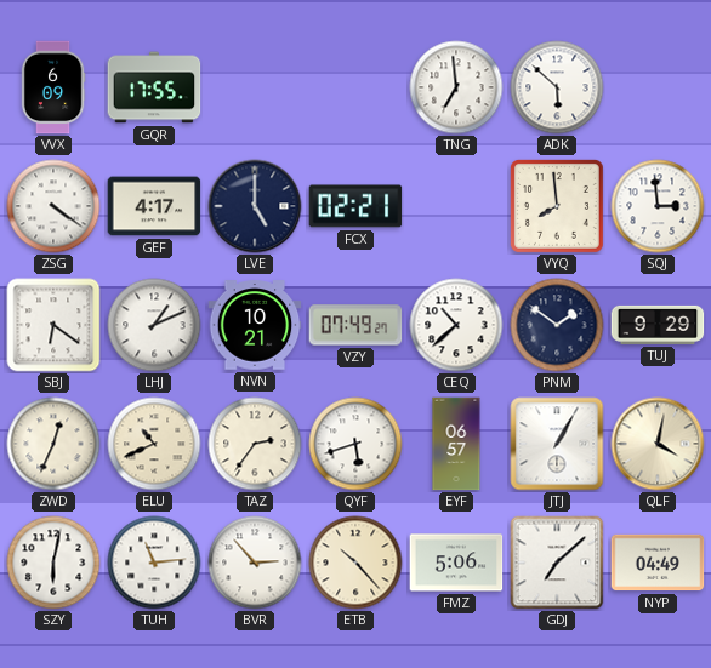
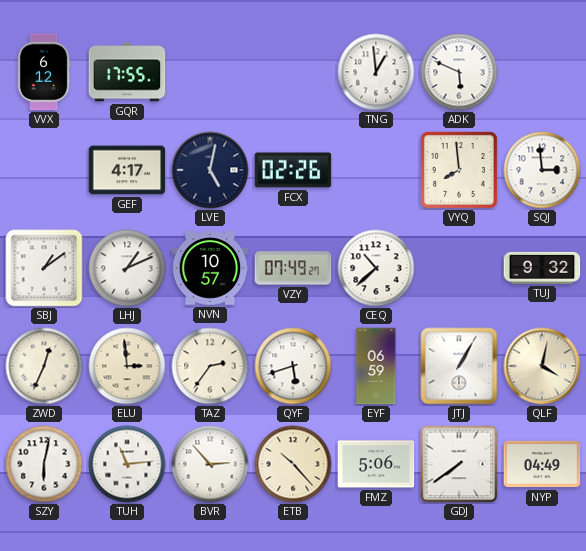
VVX: 6:09 -> 6:12
TNG: 6:59 -> 12:59
ADK: 5:52 -> 5:49
ZSG: 4:21 -> none
LVE: 5:00 -> 5:02
FCX: 02:21 -> 02:26
SBJ: 6:21 -> 1:09
NVN: 10:21 -> 10:57
PNM: 1:51 -> none
TUJ: 9:29 -> 9:32
ELU: 10:41 -> 2:59
EYF: 06:57 -> 06:59
GDJ: 7:08 -> 7:39
